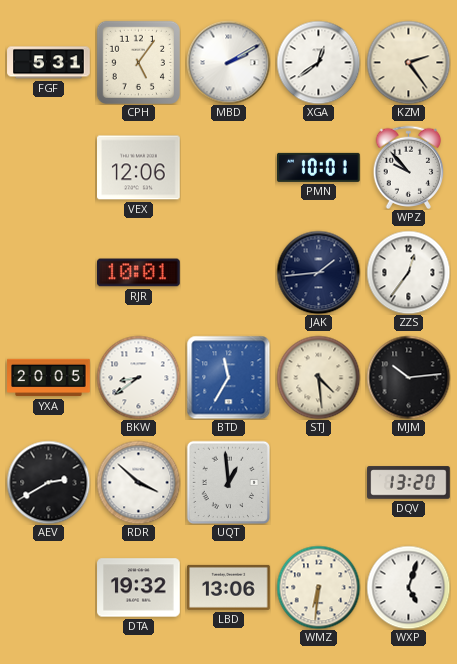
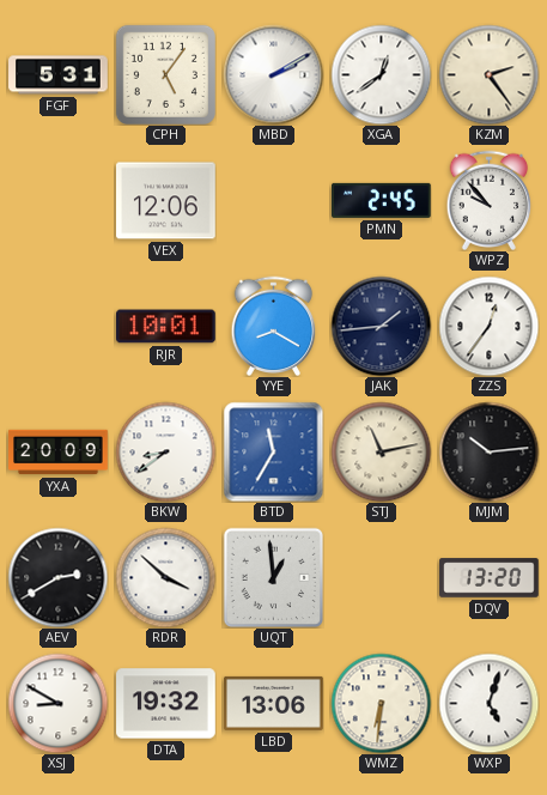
PMN: 10:01 -> 2:45
YYE: none -> 8:20
YXA: 20:05 -> 20:09
STJ: 4:29 -> 11:13
XSJ: none -> 8:50
